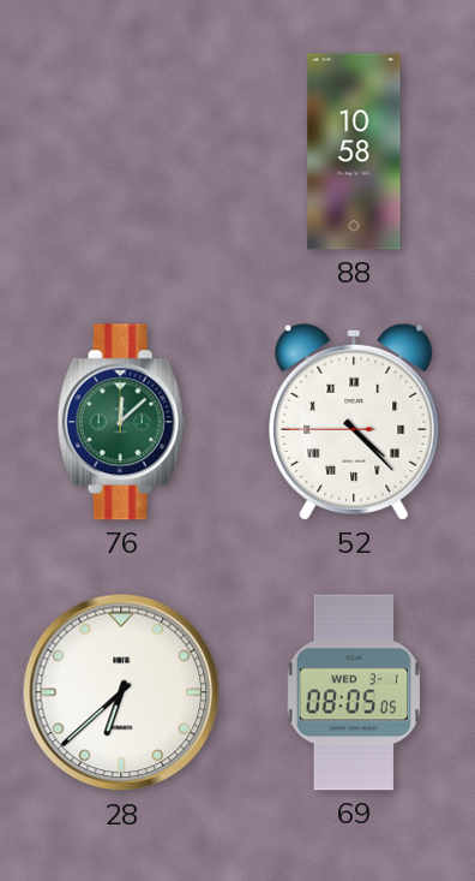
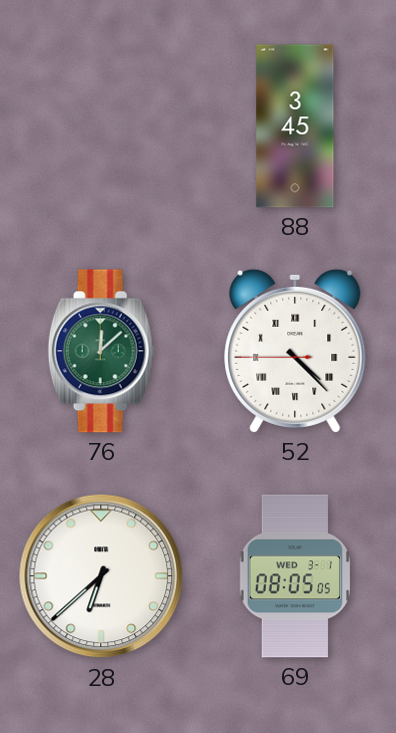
88: 10:58 -> 3:45
